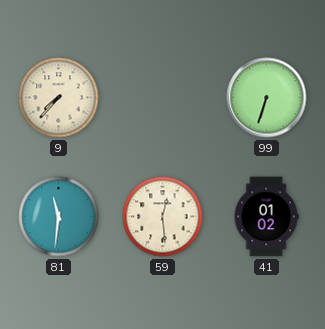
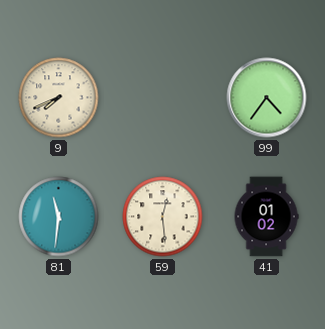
9: 7:37 -> 7:41
99: 6:33 -> 4:36
